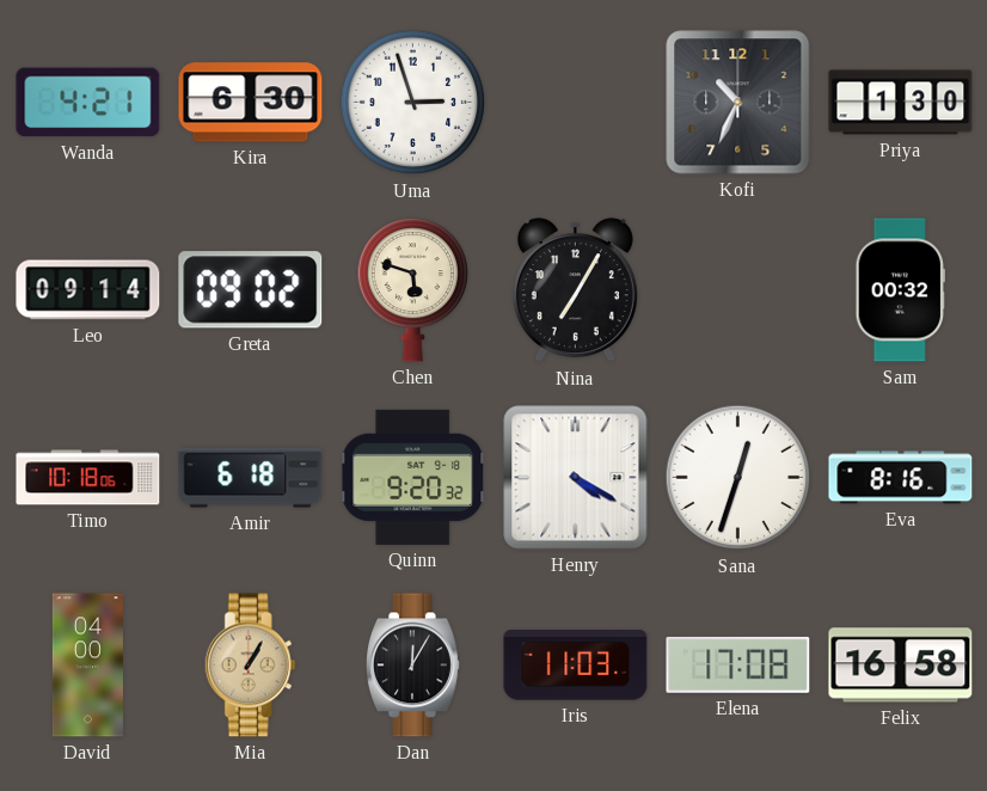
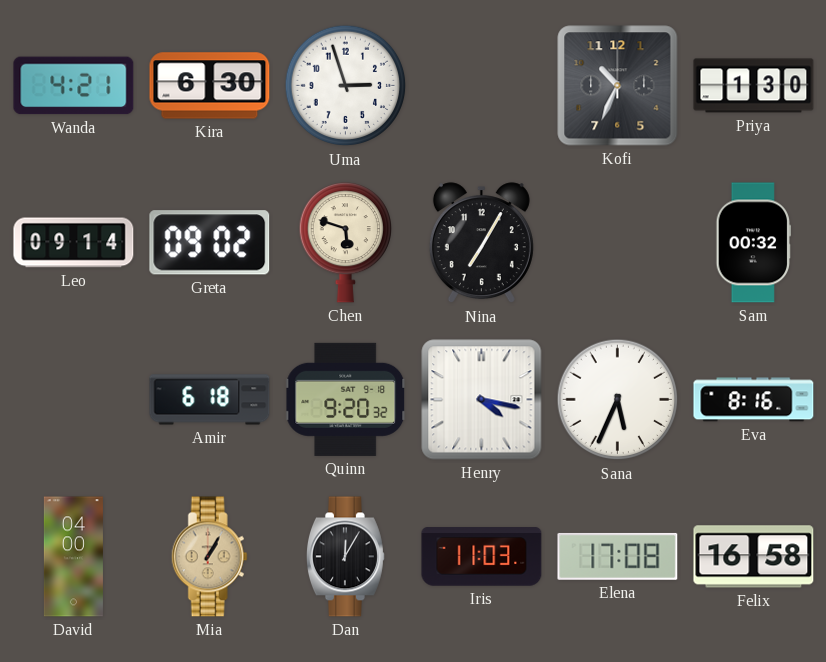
Timo: 10:18 -> none
Henry: 4:20 -> 4:17
Sana: 12:33 -> 5:34
